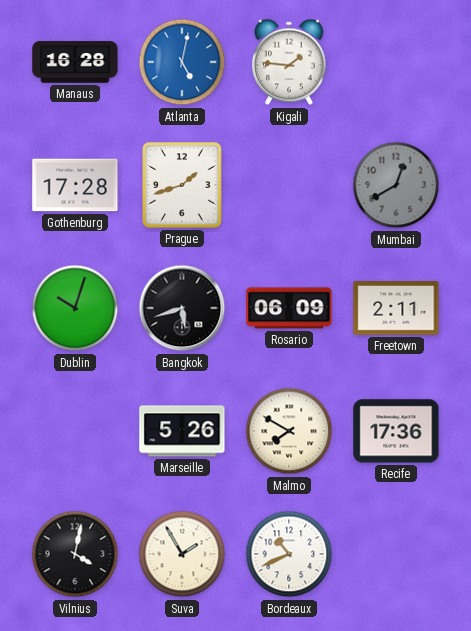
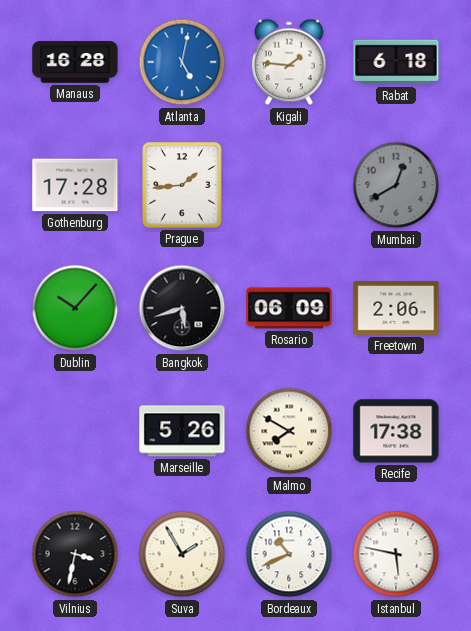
Rabat: none -> 6:18
Prague: 1:42 -> 1:44
Dublin: 10:03 -> 10:07
Freetown: 2:11 -> 2:06
Recife: 17:36 -> 17:38
Vilnius: 4:02 -> 3:32
Istanbul: none -> 5:47
